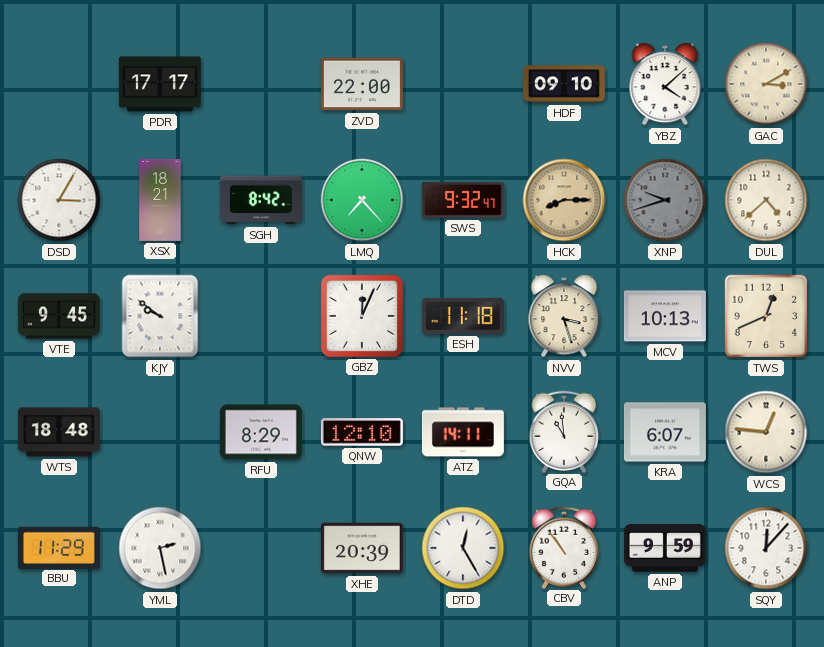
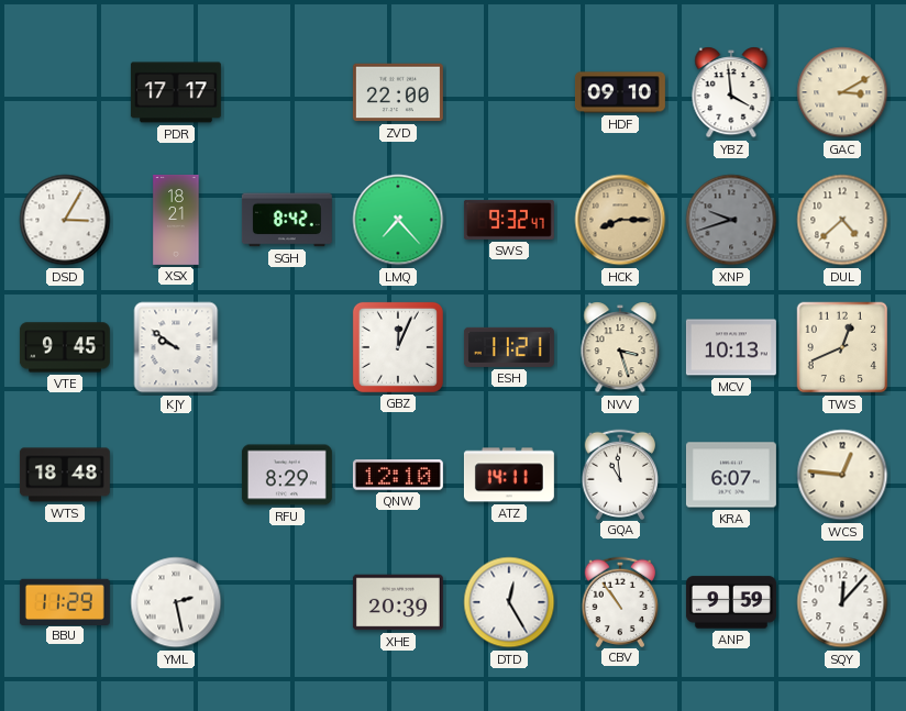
YBZ: 4:08 -> 3:59
ESH: 11:18 -> 11:21
